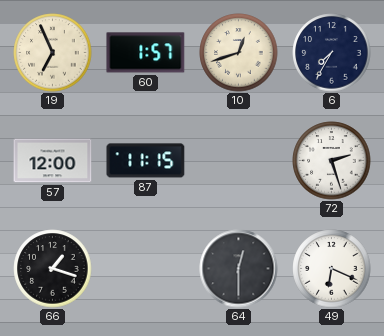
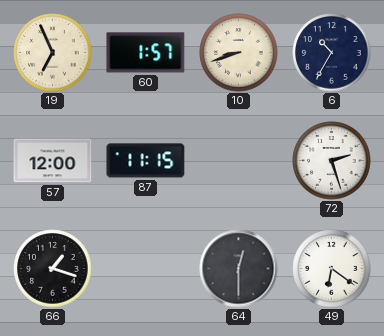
10: 12:42 -> 8:42
6: 7:35 -> 10:35
49: 6:19 -> 6:21
